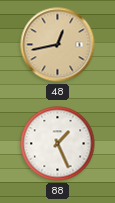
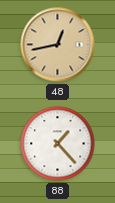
88: 1:26 -> 1:23
